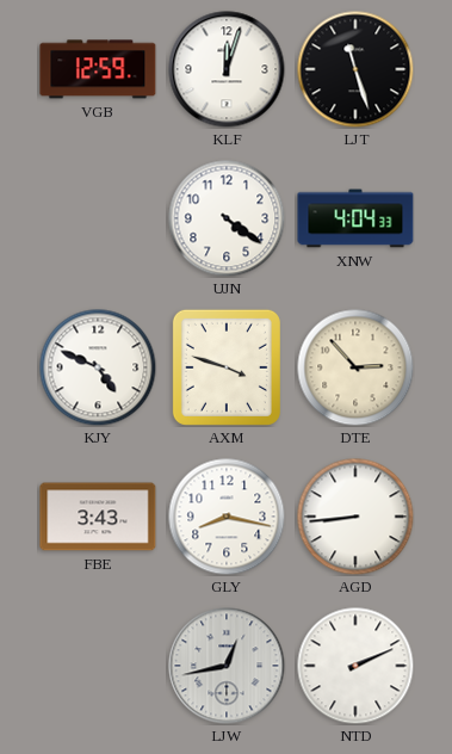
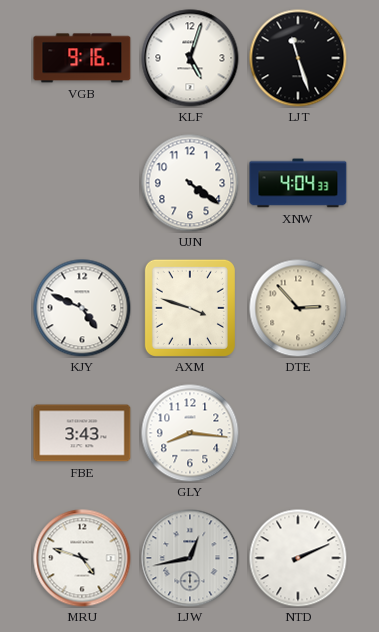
VGB: 12:59 -> 9:16
KLF: 12:03 -> 5:03
GLY: 8:17 -> 8:16
AGD: 8:44 -> none
MRU: none -> 4:48
